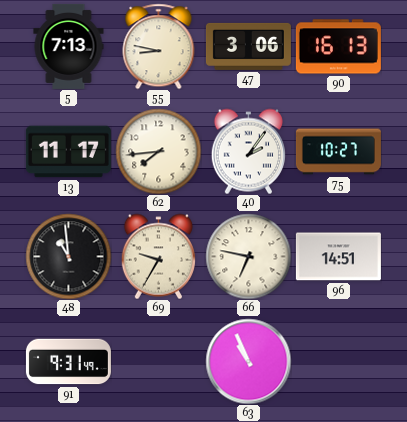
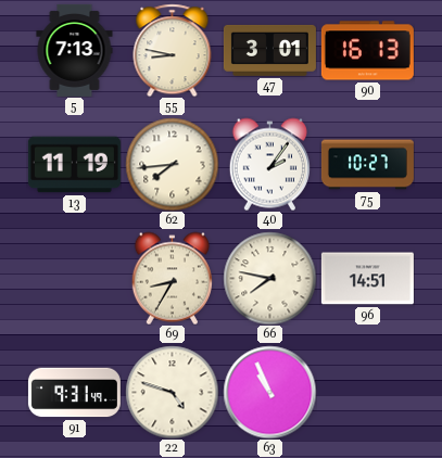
47: 3:06 -> 3:01
13: 11:17 -> 11:19
48: 10:59 -> none
69: 9:35 -> 8:35
66: 6:47 -> 7:47
22: none -> 4:48
